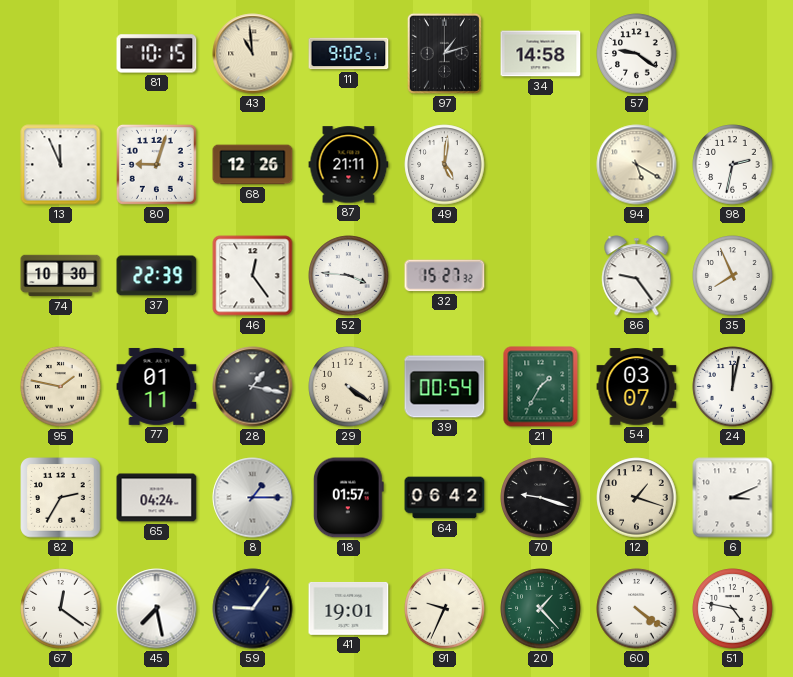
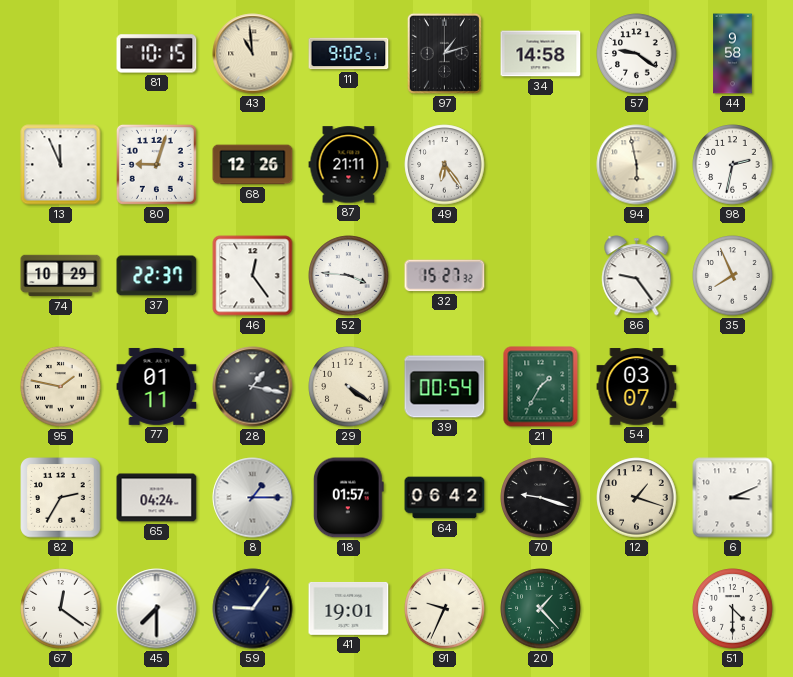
44: none -> 9:58
49: 5:01 -> 6:24
94: 5:20 -> 5:58
74: 10:30 -> 10:29
37: 22:39 -> 22:37
24: 12:02 -> none
45: 7:28 -> 7:30
60: 4:21 -> none
51: 4:47 -> 4:30
